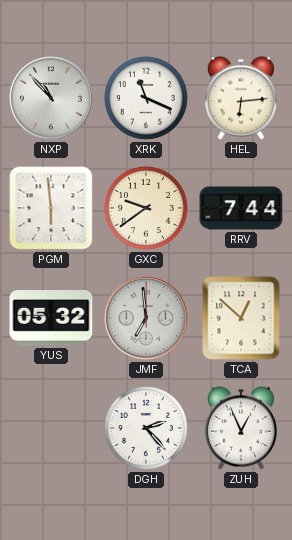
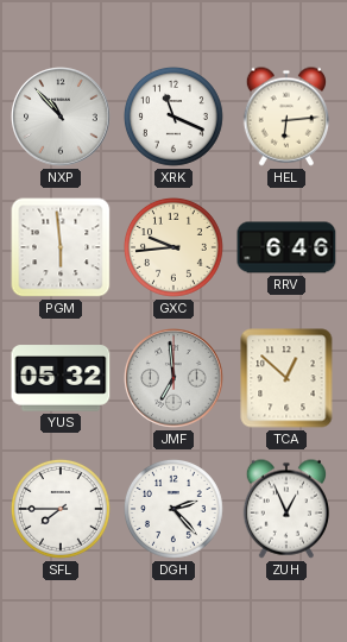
GXC: 9:39 -> 9:44
RRV: 7:44 -> 6:46
SFL: none -> 7:45
